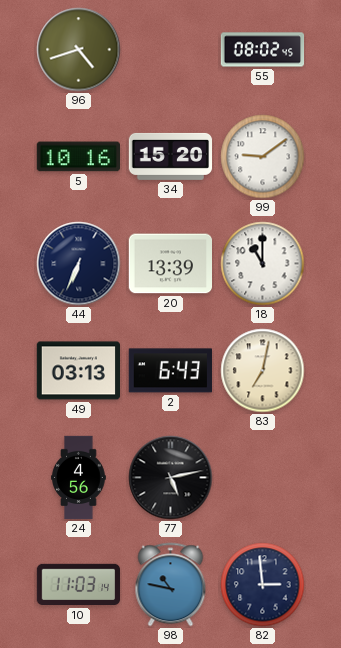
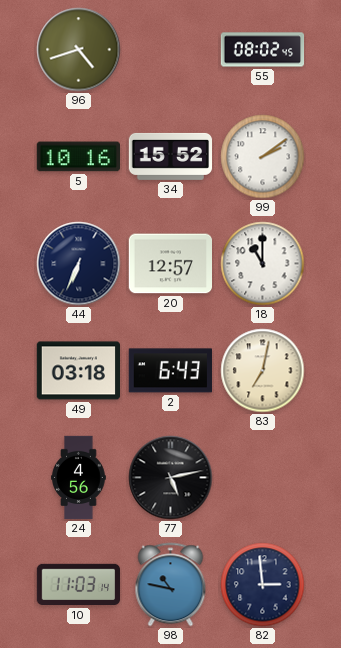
34: 15:20 -> 15:52
99: 9:09 -> 2:09
20: 13:39 -> 12:57
49: 03:13 -> 03:18
